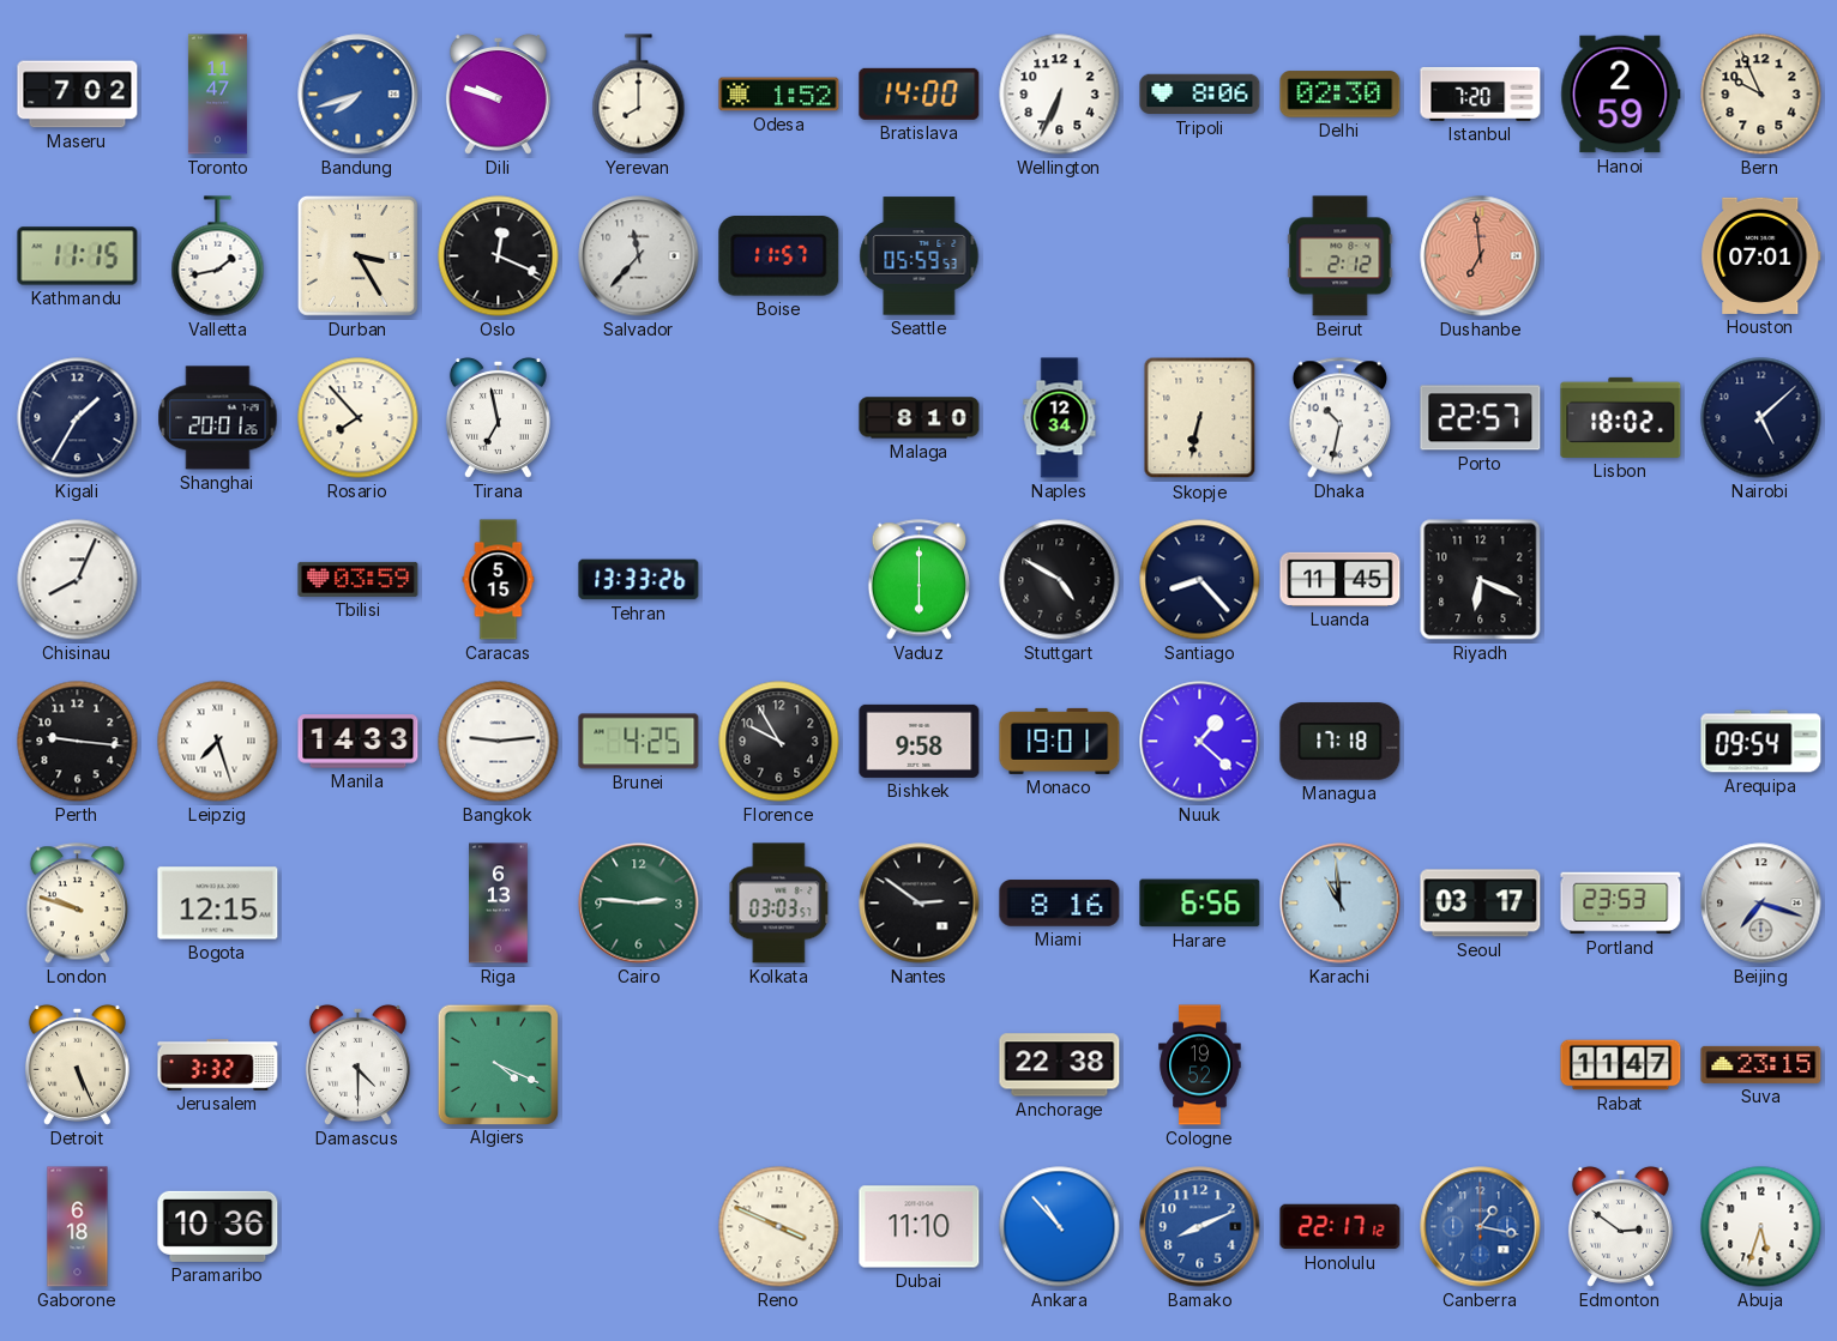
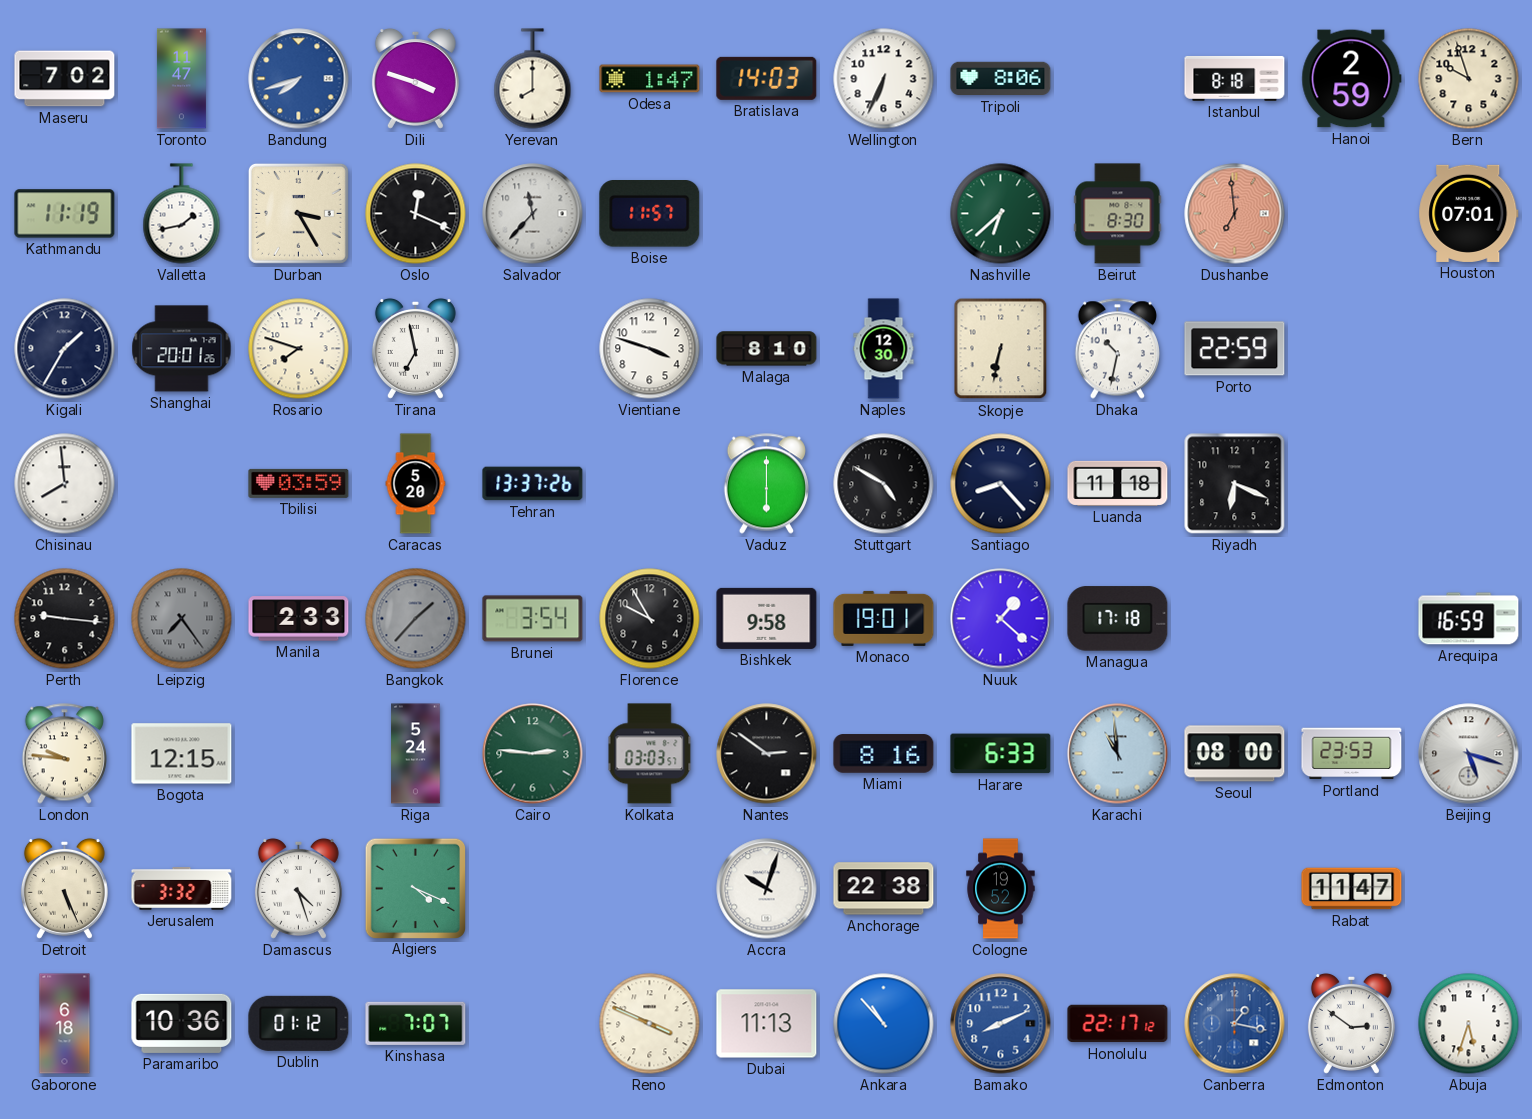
Dili: 9:48 -> 3:48
Odesa: 1:52 -> 1:47
Bratislava: 14:00 -> 14:03
Delhi: 02:30 -> none
Istanbul: 7:20 -> 8:18
Bern: 9:56 -> 9:57
Kathmandu: 11:15 -> 11:19
Seattle: 05:59 -> none
Nashville: none -> 6:38
Beirut: 2:12 -> 8:30
Rosario: 7:53 -> 7:48
Vientiane: none -> 3:48
Naples: 12:34 -> 12:30
Porto: 22:57 -> 22:59
Lisbon: 18:02 -> none
Nairobi: 5:08 -> none
Chisinau: 8:04 -> 7:59
Caracas: 5:15 -> 5:20
Tehran: 13:33 -> 13:37
Luanda: 11:45 -> 11:18
Leipzig: 7:27 -> 7:24
Leipzig dial: white -> grey
Manila: 14:33 -> 2:33
Bangkok: 9:14 -> 1:37
Bangkok dial: white -> grey
Brunei: 4:25 -> 3:54
Arequipa: 09:54 -> 16:59
London: 9:48 -> 9:46
Riga: 6:13 -> 5:24
Harare: 6:56 -> 6:33
Seoul: 03:17 -> 08:00
Beijing: 7:18 -> 5:18
Damascus: 4:30 -> 4:27
Accra: none -> 10:03
Suva: 23:15 -> none
Dublin: none -> 01:12
Kinshasa: none -> 7:07
Dubai: 11:10 -> 11:13
